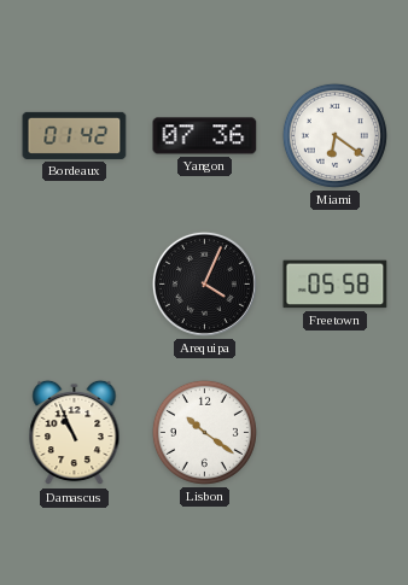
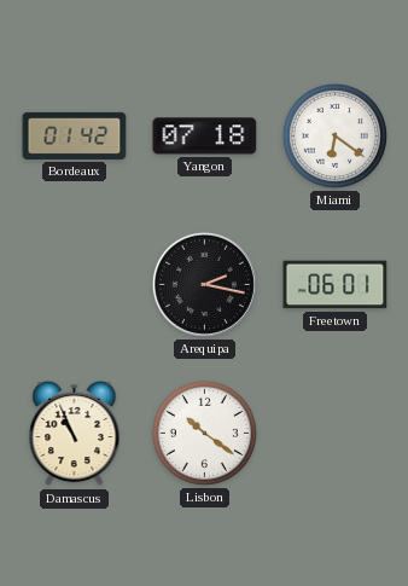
Yangon: 07:36 -> 07:18
Arequipa: 4:04 -> 2:17
Freetown: 05:58 -> 06:01
